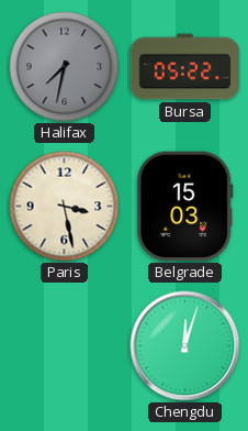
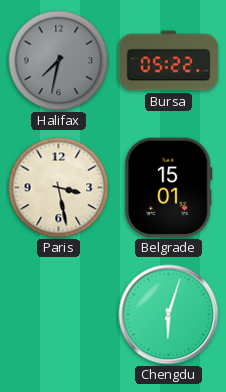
Belgrade: 15:03 -> 15:01
Chengdu: 12:03 -> 6:03
